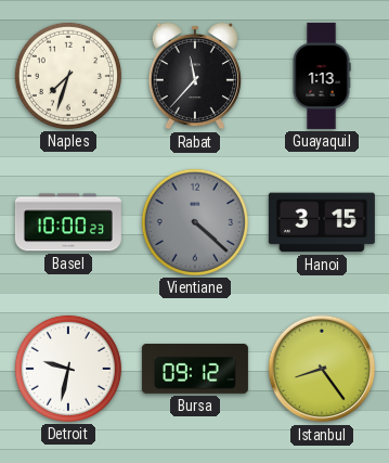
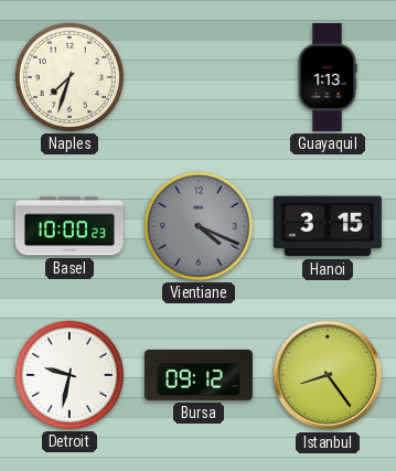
Rabat: 11:37 -> none
Vientiane: 4:22 -> 4:19
